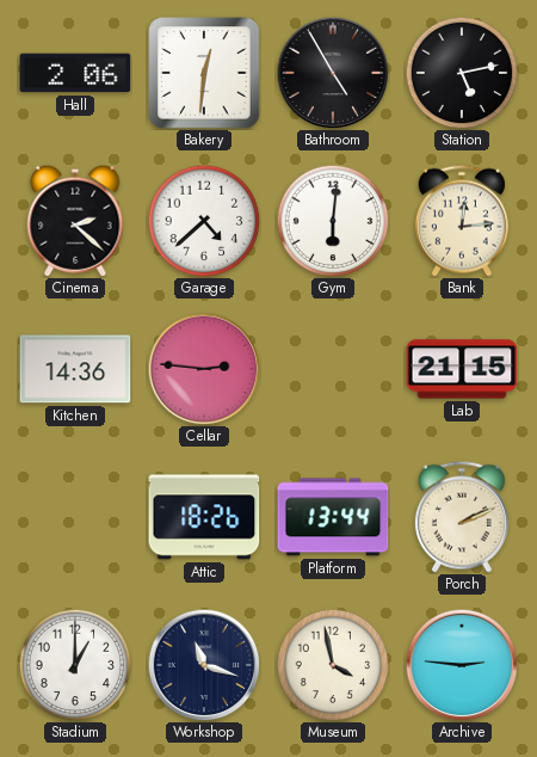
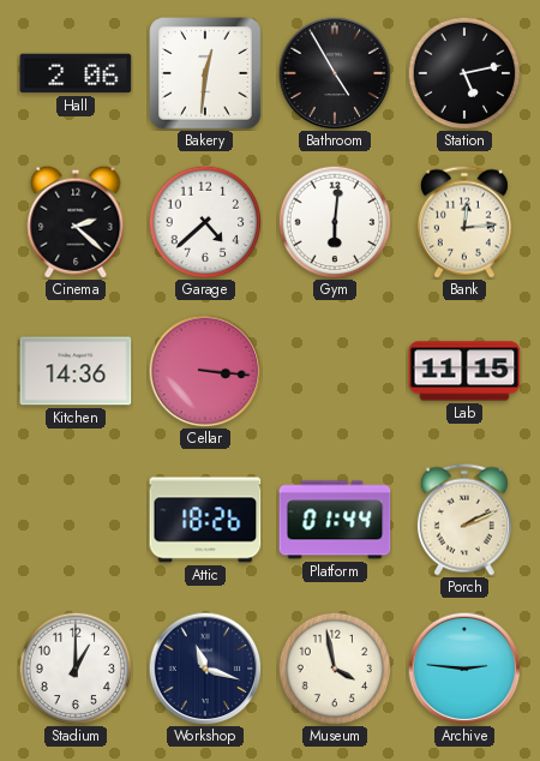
Cellar: 2:46 -> 3:16
Lab: 21:15 -> 11:15
Platform: 13:44 -> 01:44
